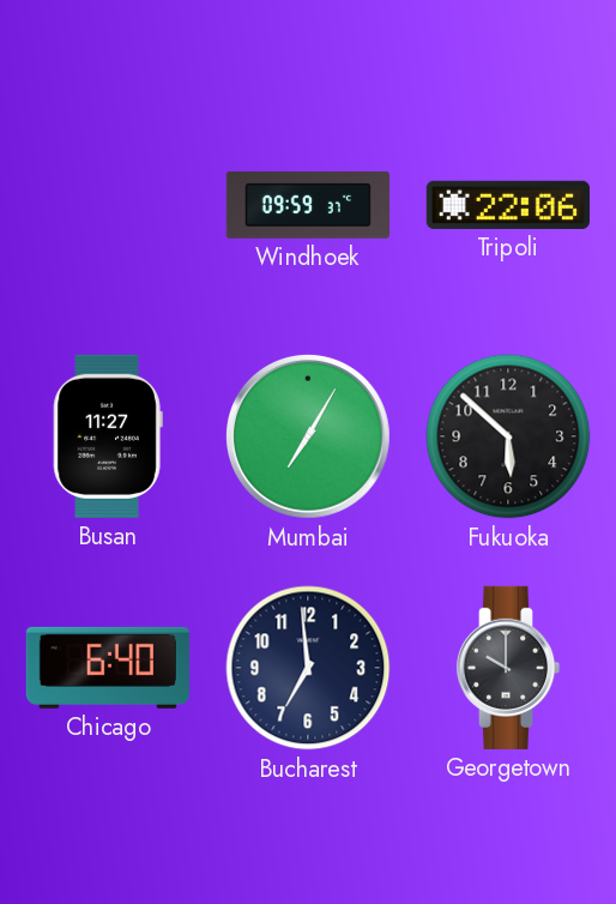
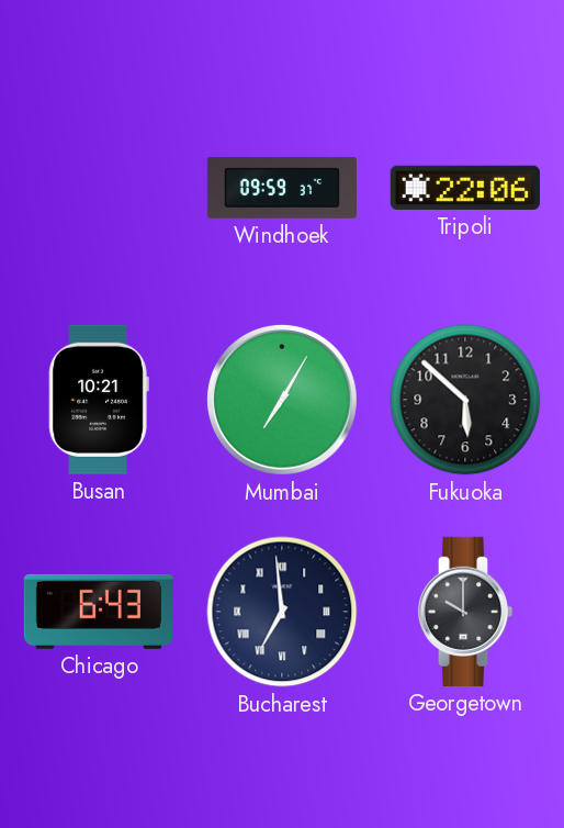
Busan: 11:27 -> 10:21
Chicago: 6:40 -> 6:43
Bucharest numerals: Arabic -> Roman
